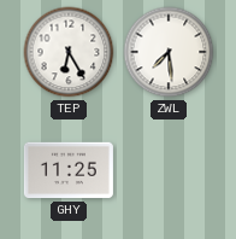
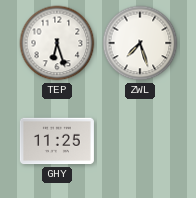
TEP: 6:25 -> 6:27
ZWL: 7:29 -> 7:27
